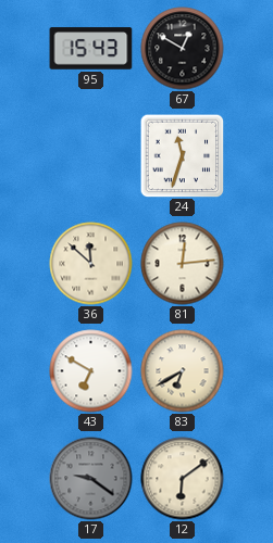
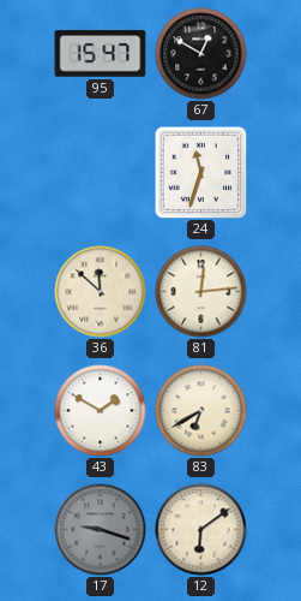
95: 15:43 -> 15:47
43: 6:50 -> 1:50
17: 9:21 -> 9:18
